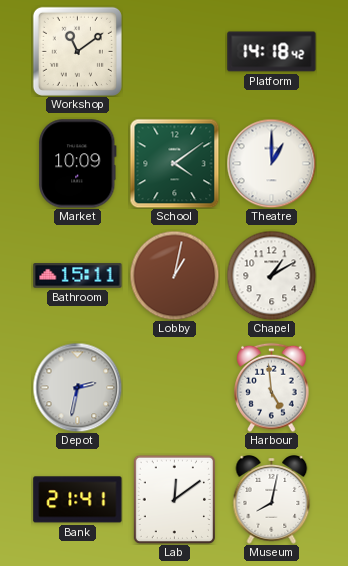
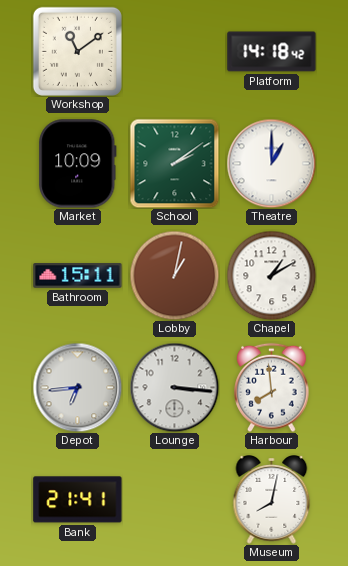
School: 4:09 -> 2:09
Depot: 2:32 -> 6:44
Lounge: none -> 3:16
Harbour: 4:59 -> 7:59
Lab: 12:09 -> none
